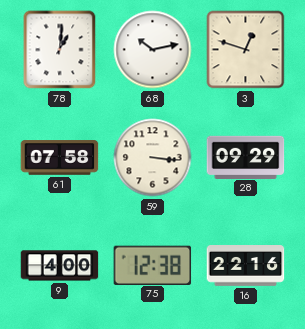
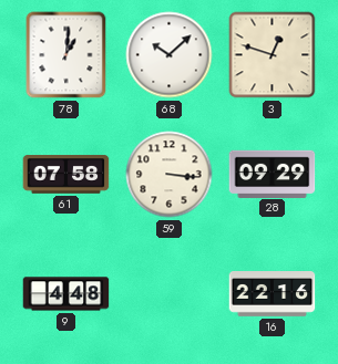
68: 10:13 -> 10:08
9: 4:00 -> 4:48
75: 12:38 -> none
